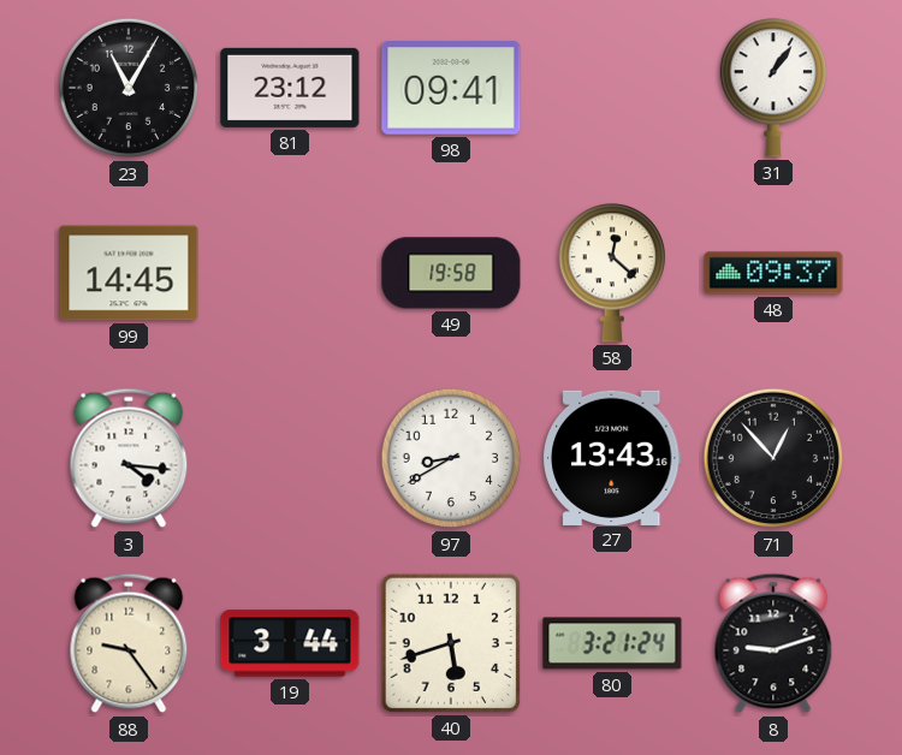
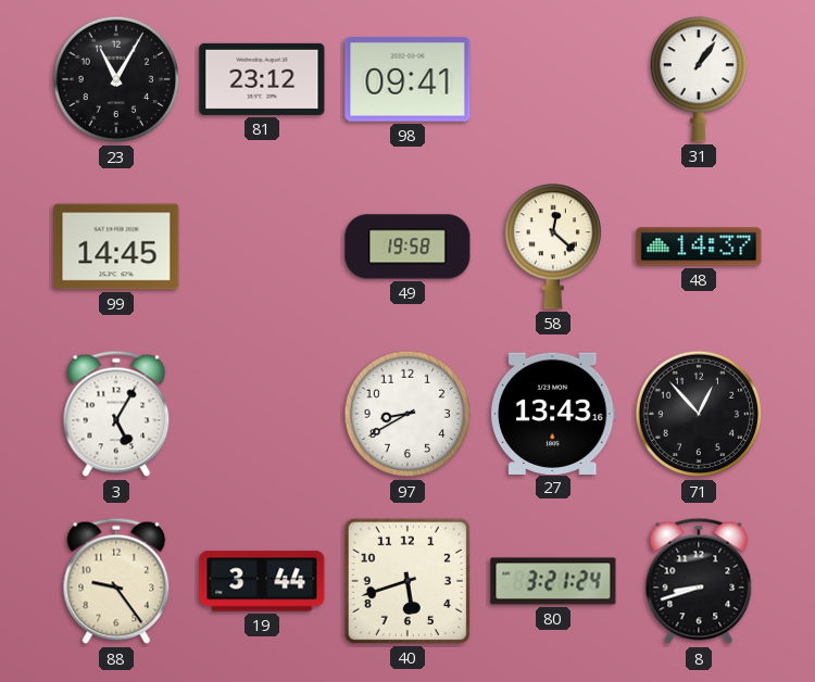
48: 09:37 -> 14:37
3: 4:16 -> 5:05
8: 9:12 -> 8:42
